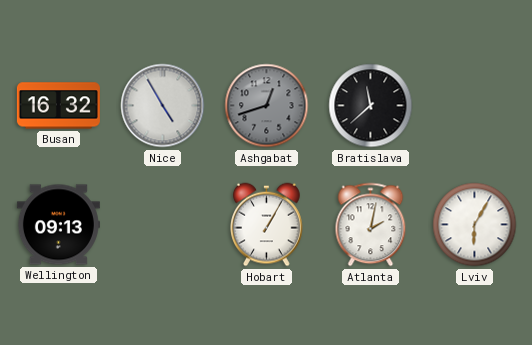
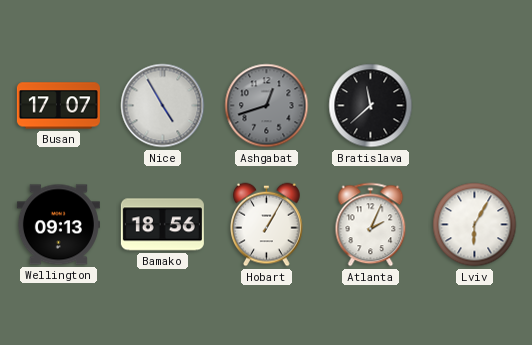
Busan: 16:32 -> 17:07
Bamako: none -> 18:56
Atlanta: 2:02 -> 2:04
